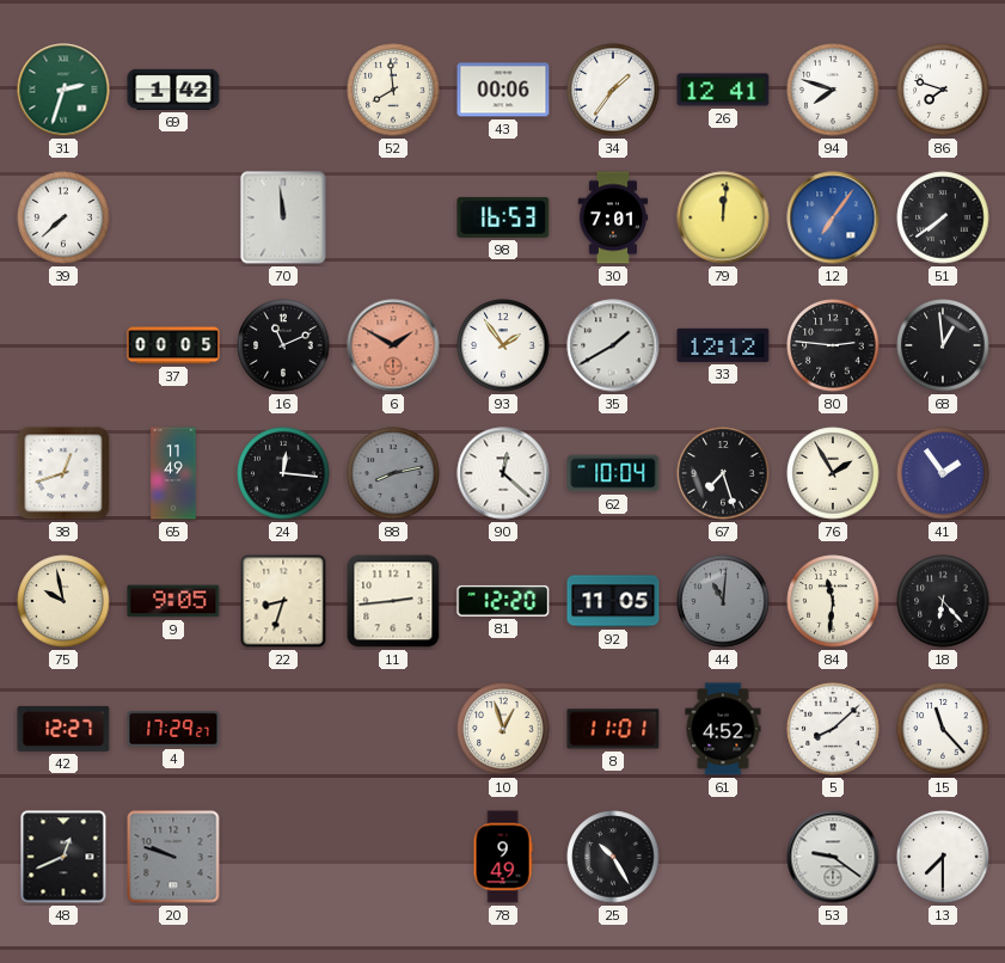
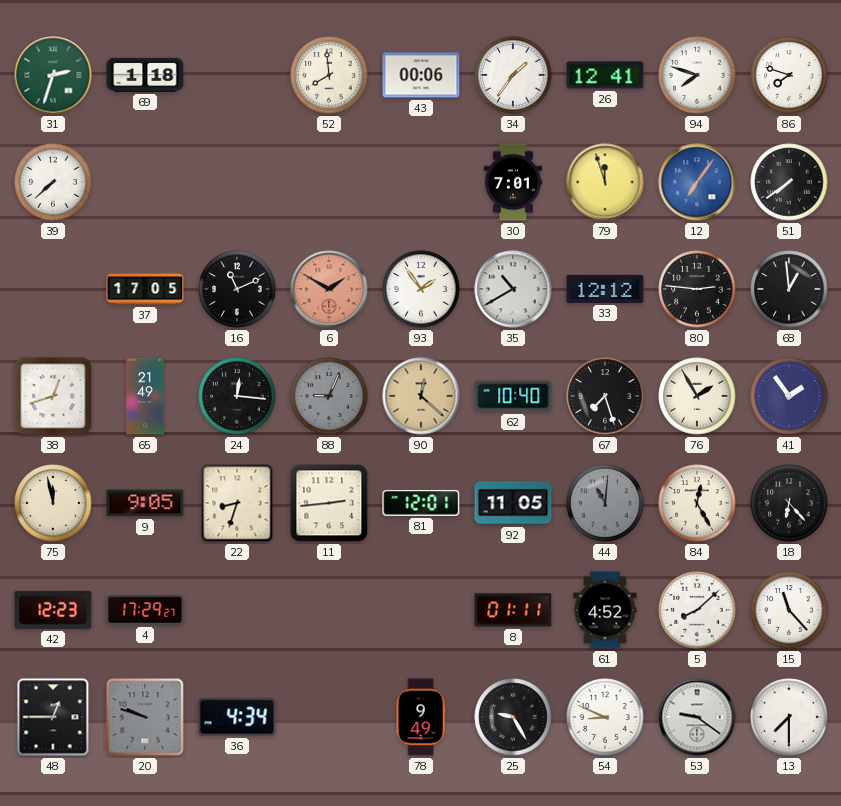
69: 1:42 -> 1:18
70: 11:59 -> none
98: 16:53 -> none
79: 12:01 -> 11:57
37: 00:05 -> 17:05
35: 1:40 -> 10:40
65: 11:49 -> 21:49
88: 8:13 -> 9:04
90 dial: white -> champagne
62: 10:04 -> 10:40
75: 9:58 -> 11:58
81: 12:20 -> 12:01
84: 11:31 -> 12:25
42: 12:27 -> 12:23
10: 12:57 -> none
8: 11:01 -> 01:11
48: 12:41 -> 12:45
36: none -> 4:34
25: 10:25 -> 9:25
54: none -> 8:49
